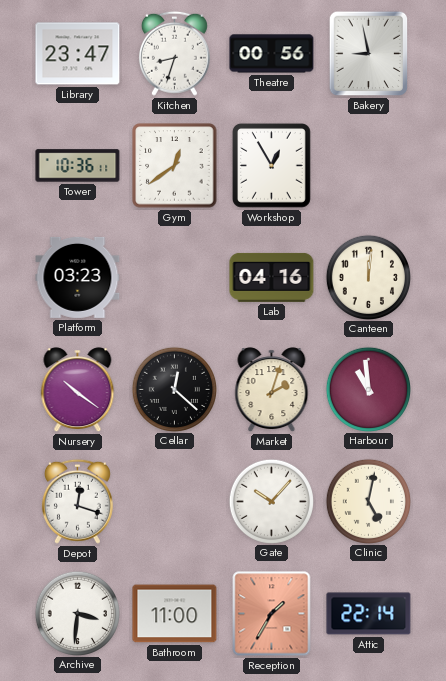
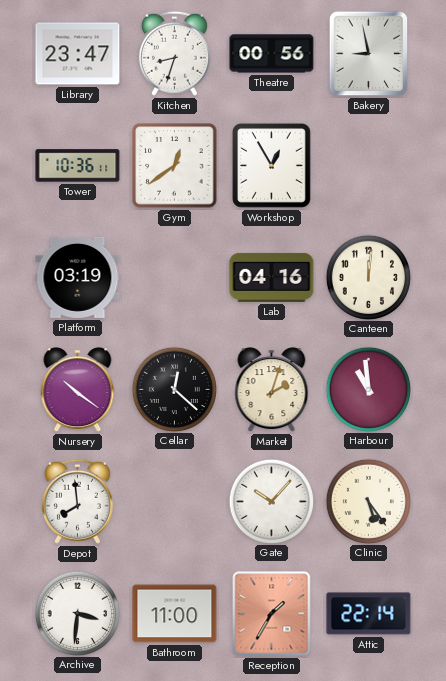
Platform: 03:23 -> 03:19
Depot: 12:18 -> 7:59
Clinic: 5:02 -> 5:24
